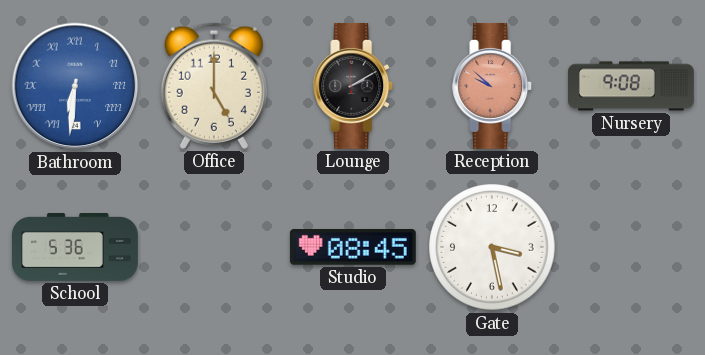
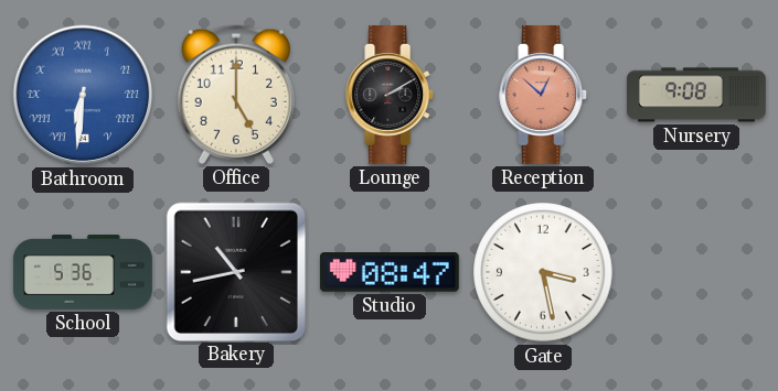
Reception: 9:52 -> 12:52
Bakery: none -> 10:43
Studio: 08:45 -> 08:47
